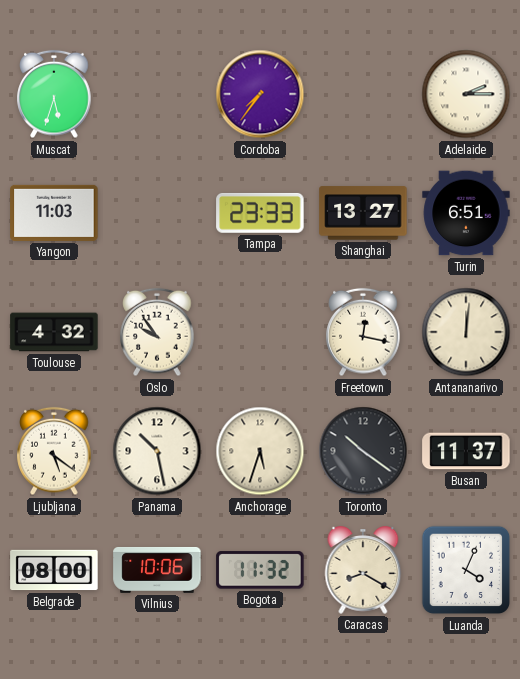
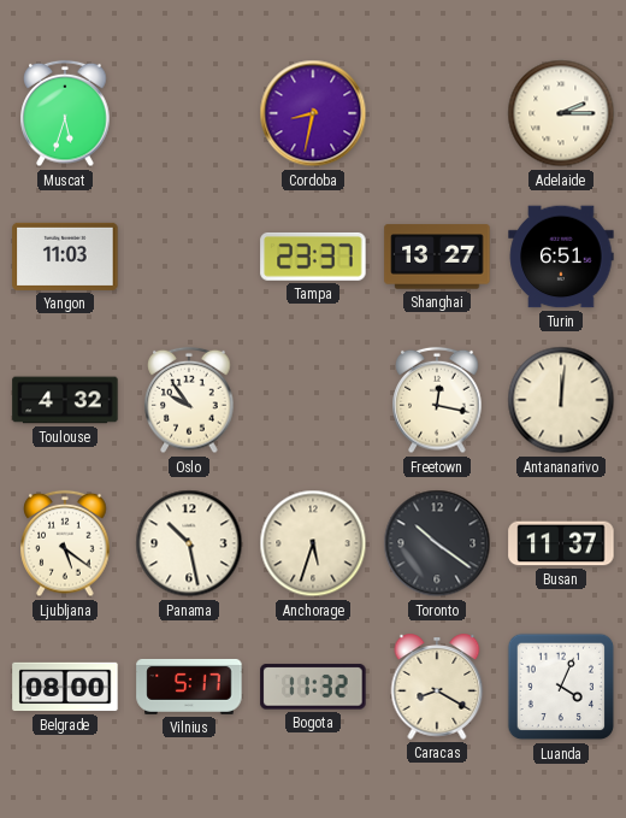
Cordoba: 7:36 -> 8:32
Tampa: 23:33 -> 23:37
Vilnius: 10:06 -> 5:17
